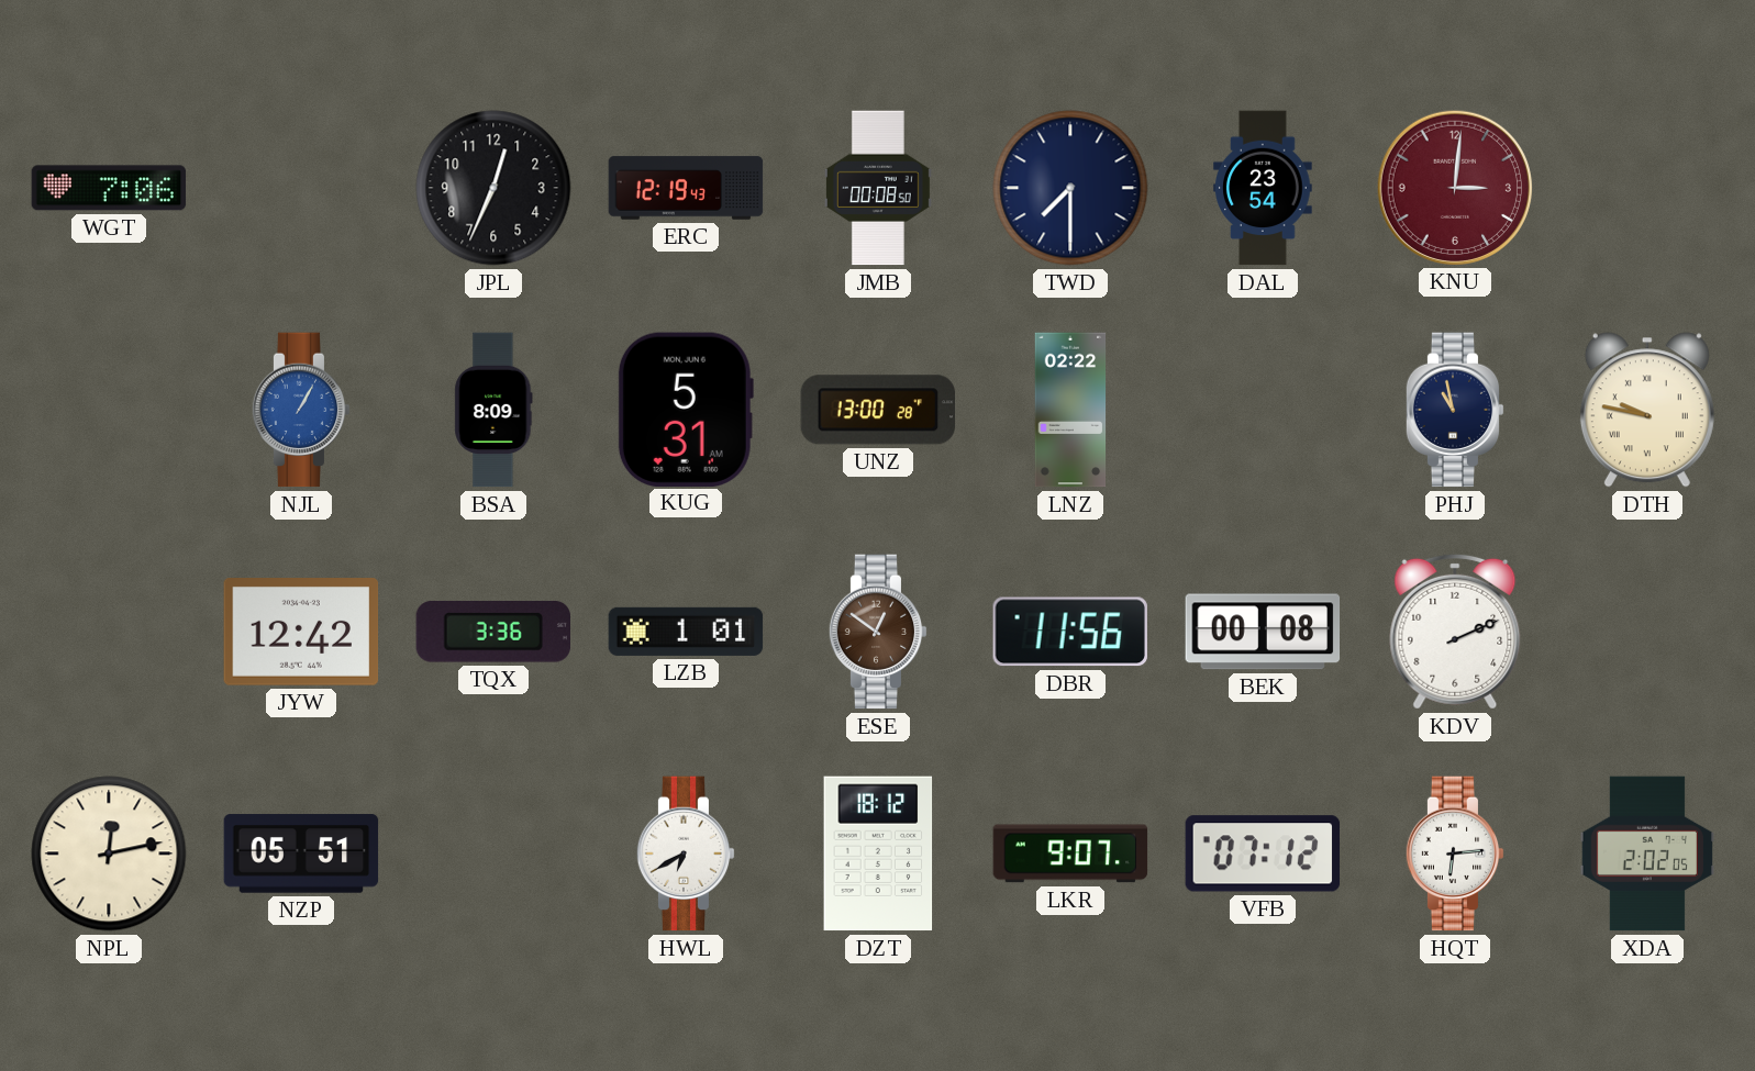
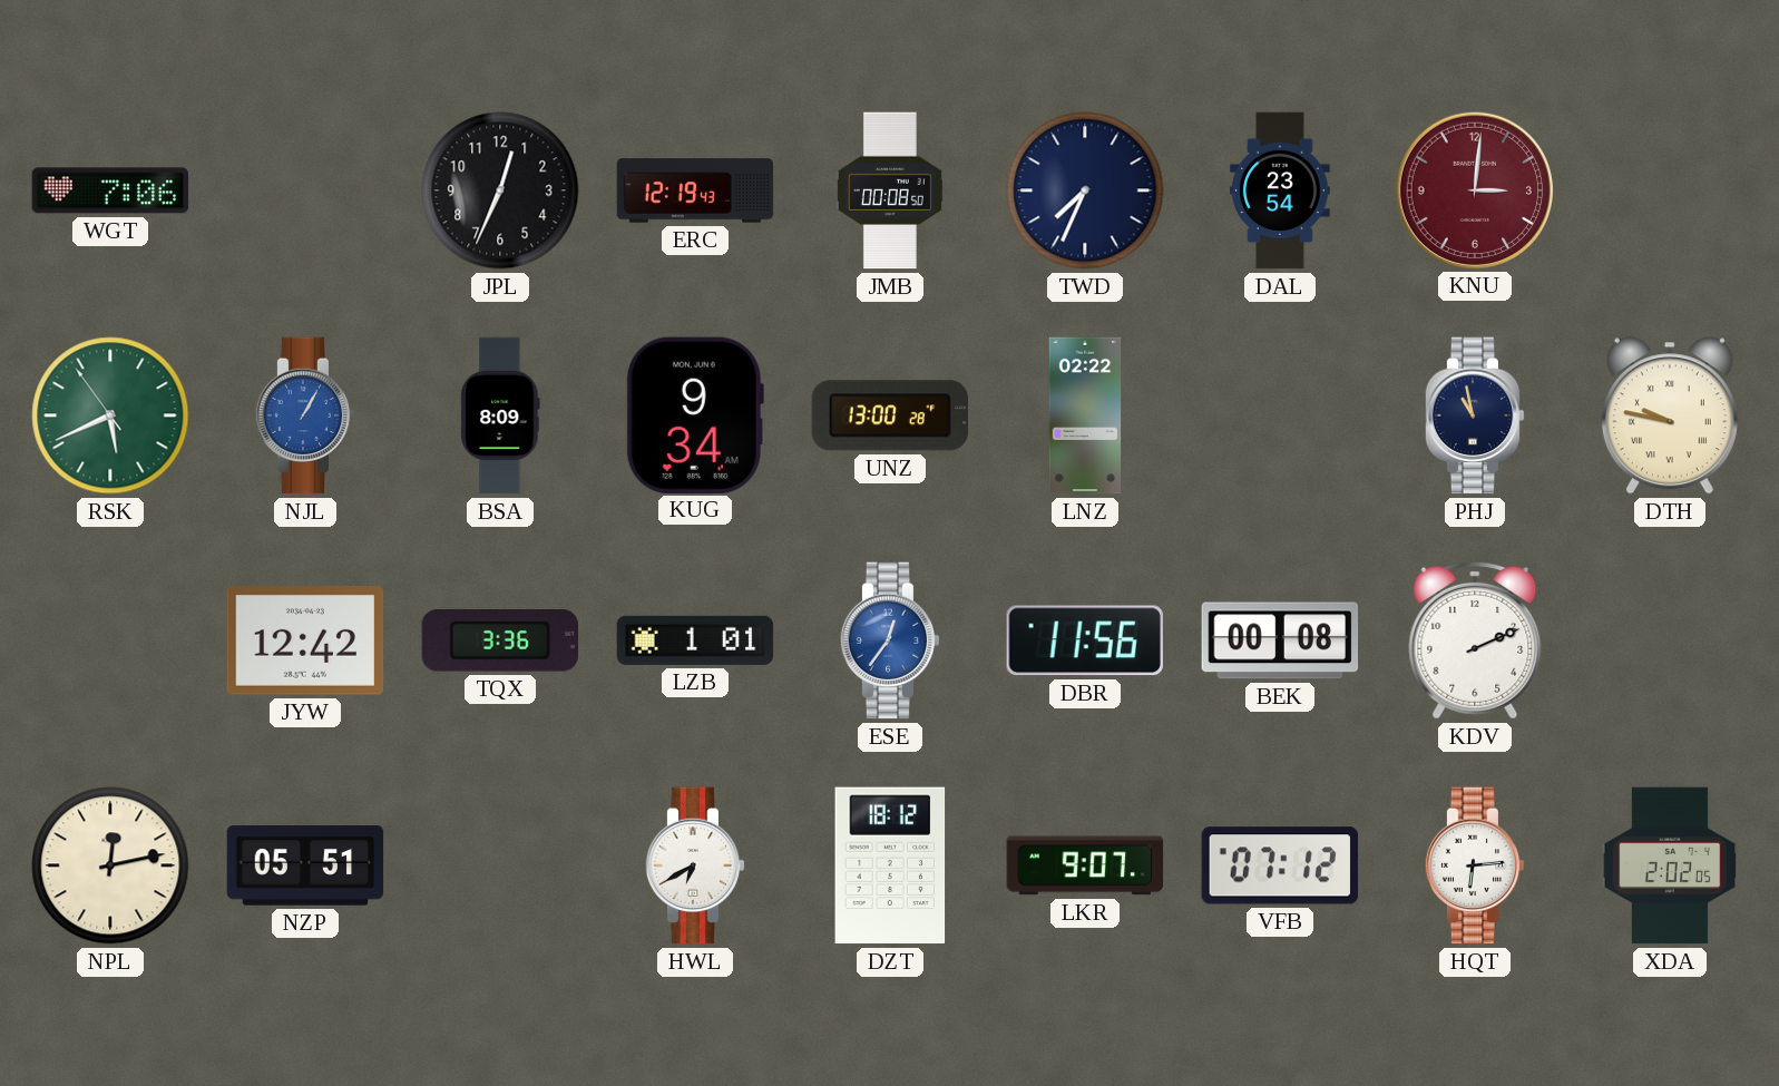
TWD: 7:30 -> 7:34
RSK: none -> 5:40
KUG: 5:31 -> 9:34
ESE: 12:51 -> 12:36
ESE dial: brown -> blue
